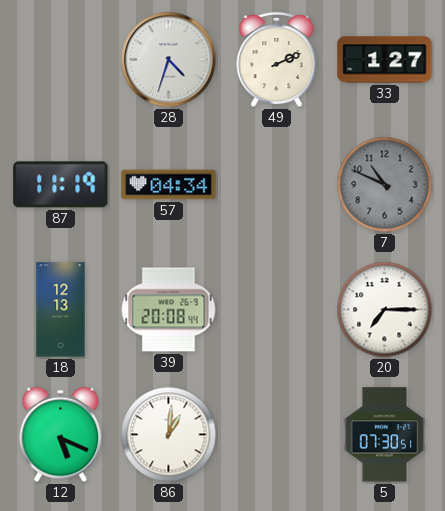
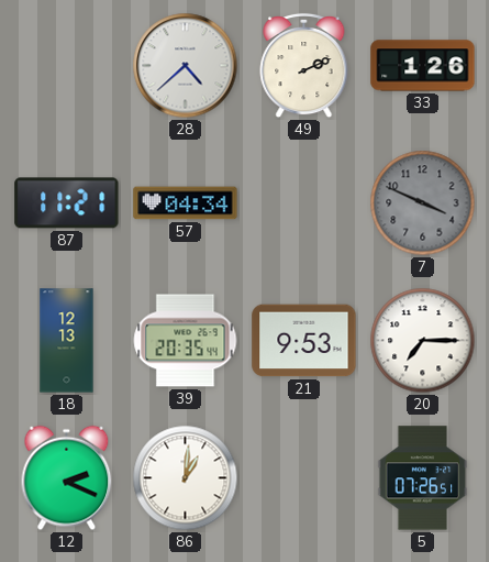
28: 4:33 -> 4:38
33: 1:27 -> 1:26
87: 11:19 -> 11:21
7: 10:49 -> 3:49
39: 20:08 -> 20:35
21: none -> 9:53
12: 5:19 -> 2:19
5: 07:30 -> 07:26
